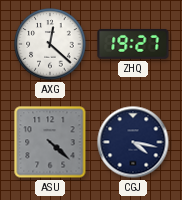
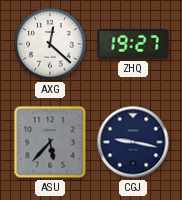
ASU: 4:22 -> 5:37
CGJ: 4:17 -> 9:17
